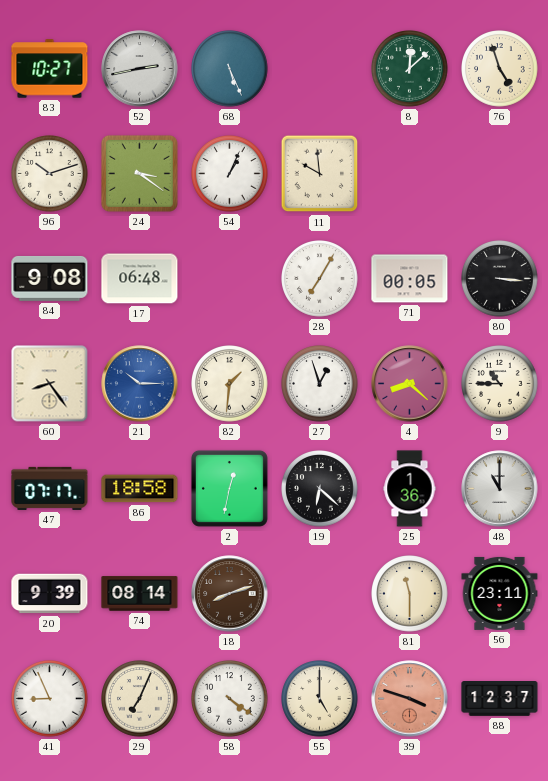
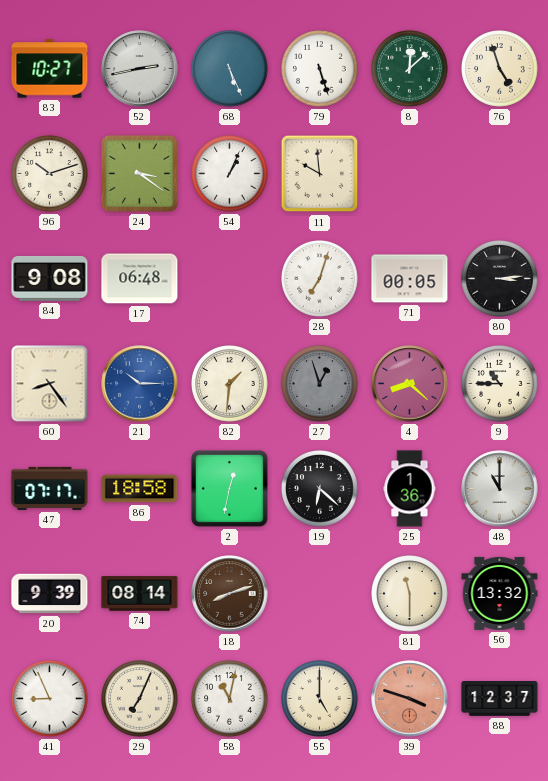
79: none -> 5:27
28: 7:05 -> 7:03
80: 3:16 -> 3:14
27 dial: white -> grey
56: 23:11 -> 13:32
58: 4:21 -> 11:02
